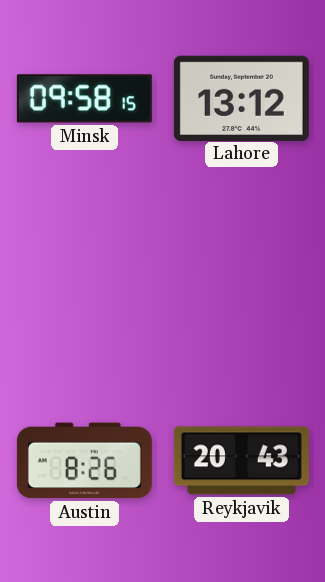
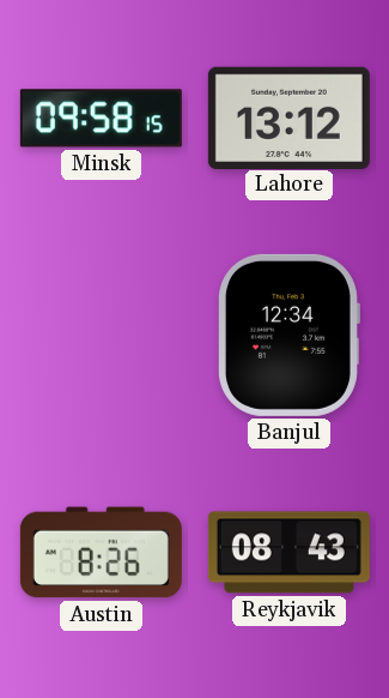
Banjul: none -> 12:34
Reykjavik: 20:43 -> 08:43
